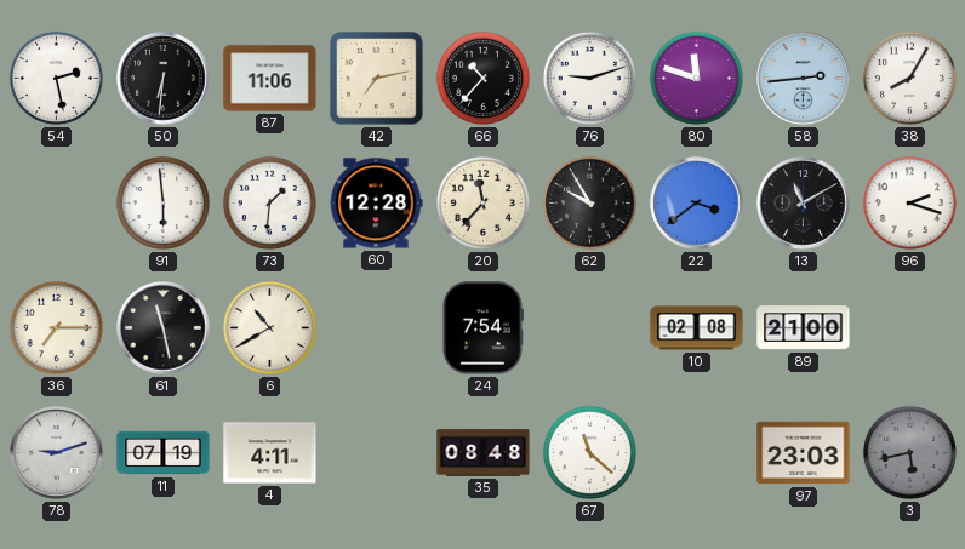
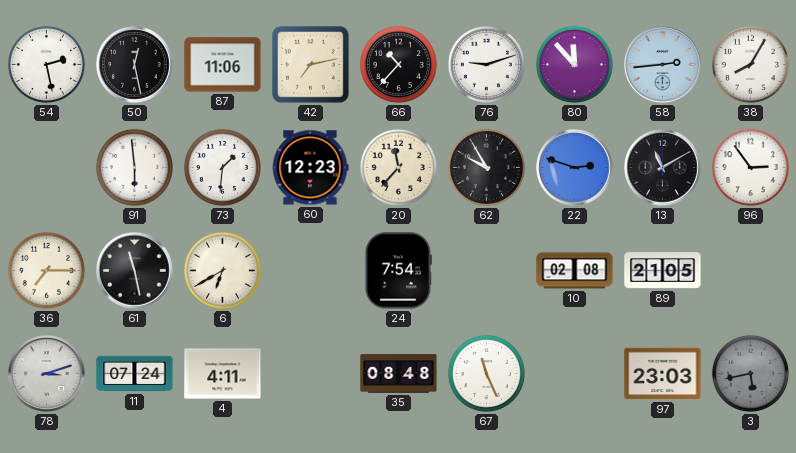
50: 6:31 -> 12:28
80: 11:48 -> 11:53
60: 12:28 -> 12:23
22: 3:39 -> 2:48
96: 2:18 -> 2:54
6: 10:40 -> 6:40
89: 21:00 -> 21:05
78: 9:12 -> 3:12
11: 07:19 -> 07:24
67: 11:22 -> 11:26
